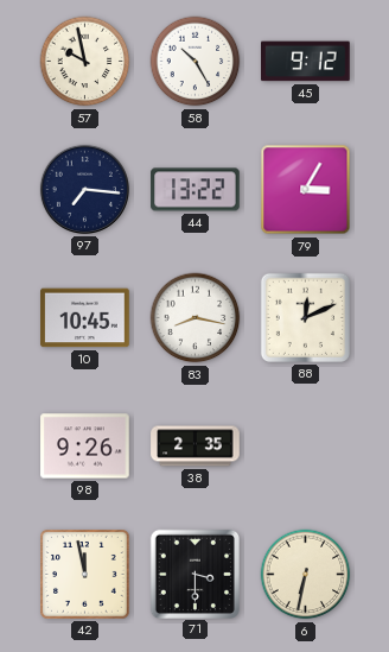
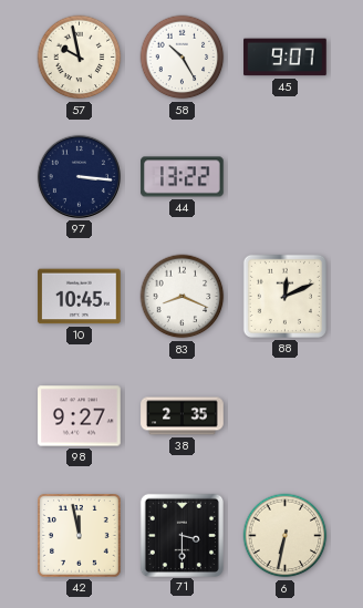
45: 9:12 -> 9:07
97: 7:16 -> 3:16
79: 3:05 -> none
83: 8:17 -> 8:19
98: 9:26 -> 9:27
